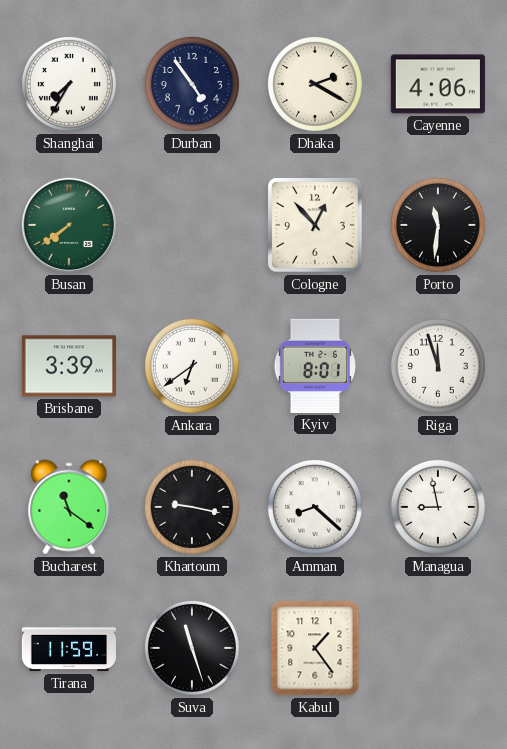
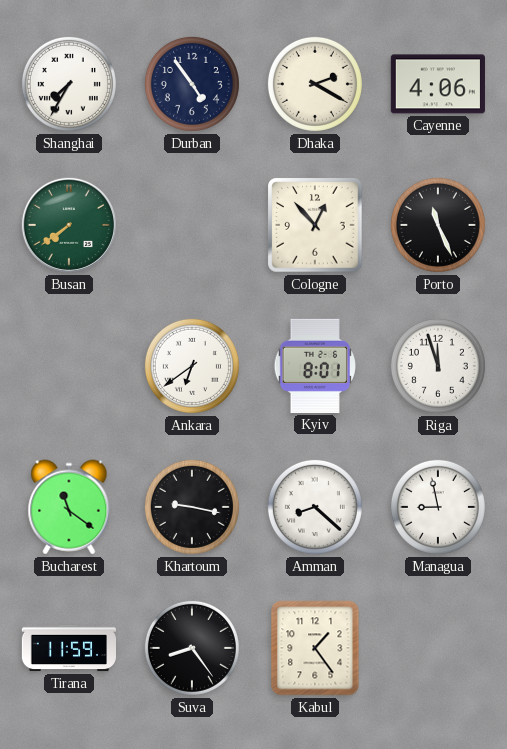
Porto: 11:31 -> 11:26
Brisbane: 3:39 -> none
Suva: 11:27 -> 8:24
